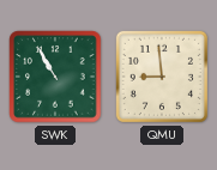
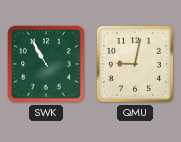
QMU: 8:59 -> 9:02
